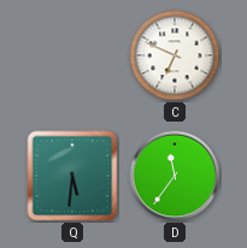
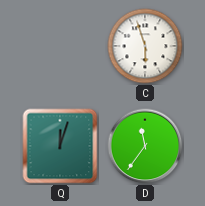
C: 6:49 -> 5:57
Q: 5:31 -> 12:03
